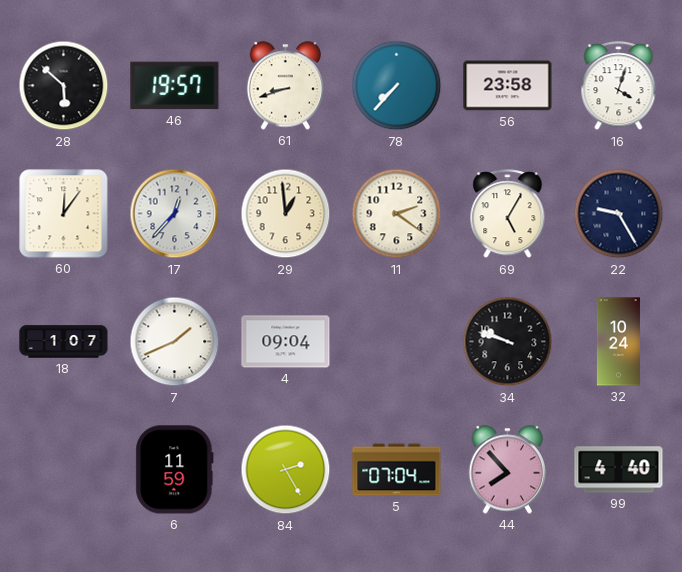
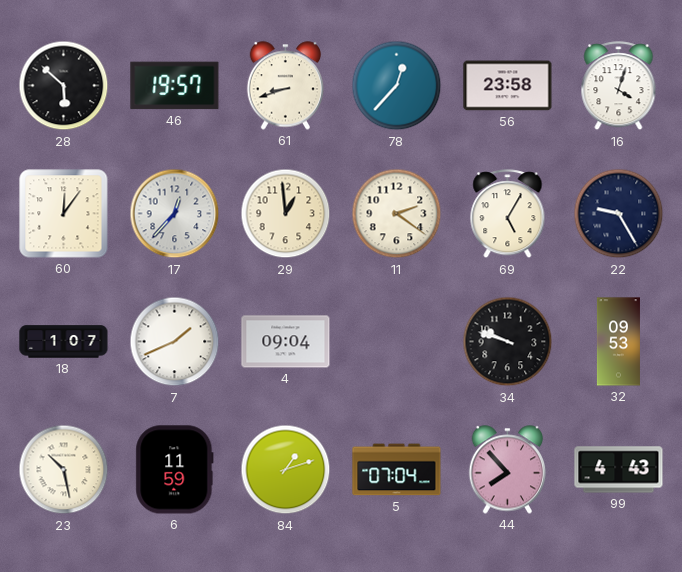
78: 7:37 -> 12:37
32: 10:24 -> 09:53
23: none -> 10:28
84: 2:25 -> 1:12
99: 4:40 -> 4:43
